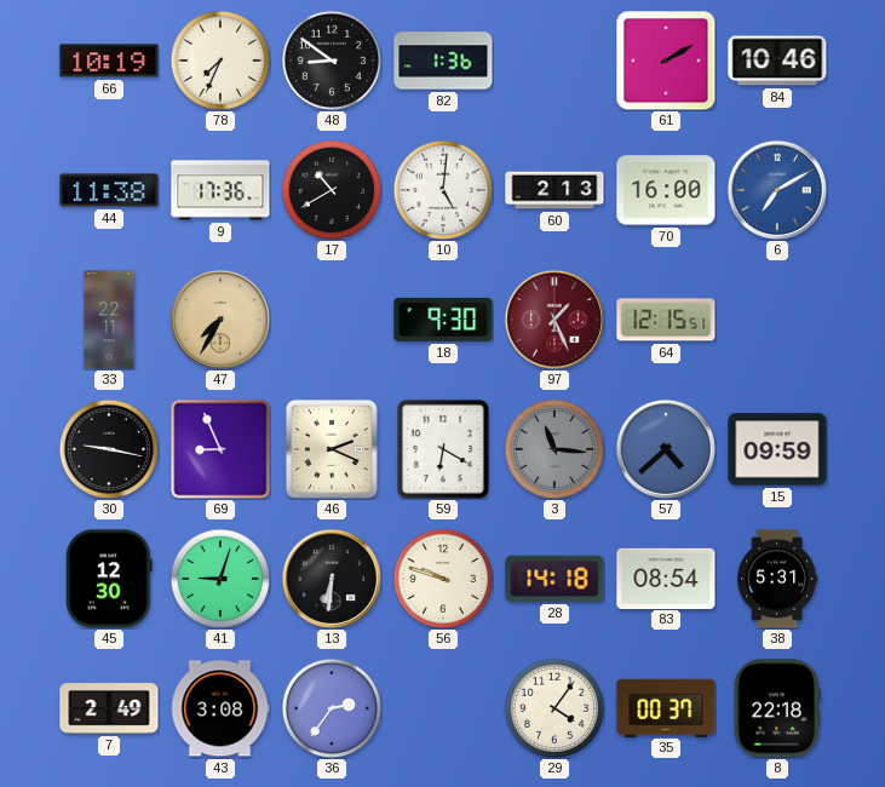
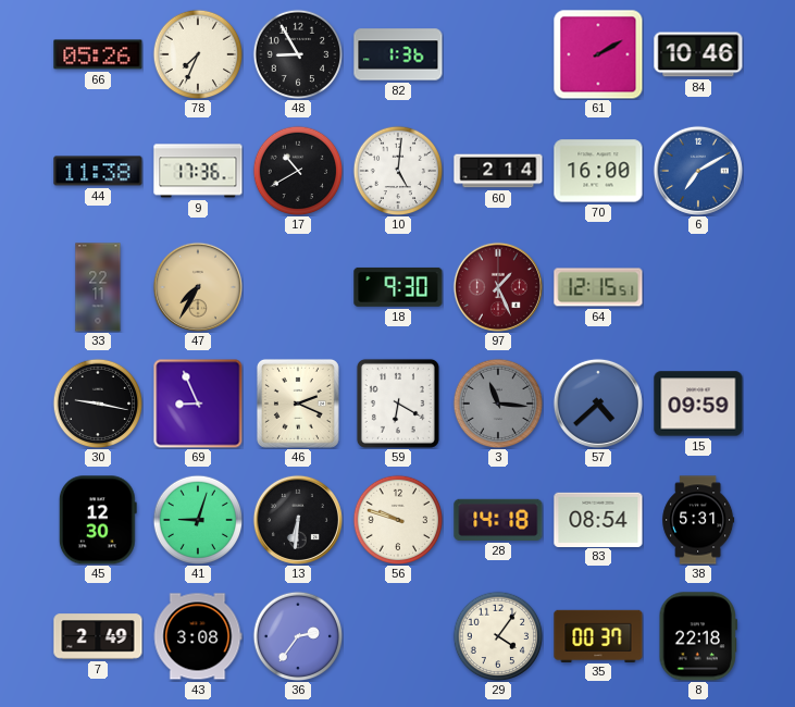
66: 10:19 -> 05:26
48: 8:51 -> 8:55
60: 2:13 -> 2:14
